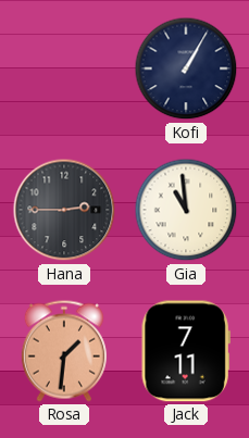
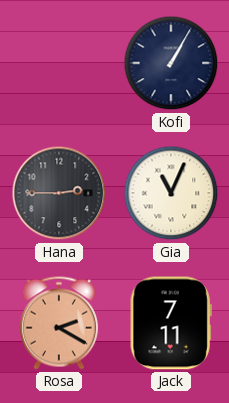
Gia: 10:59 -> 11:04
Rosa: 1:31 -> 2:20
